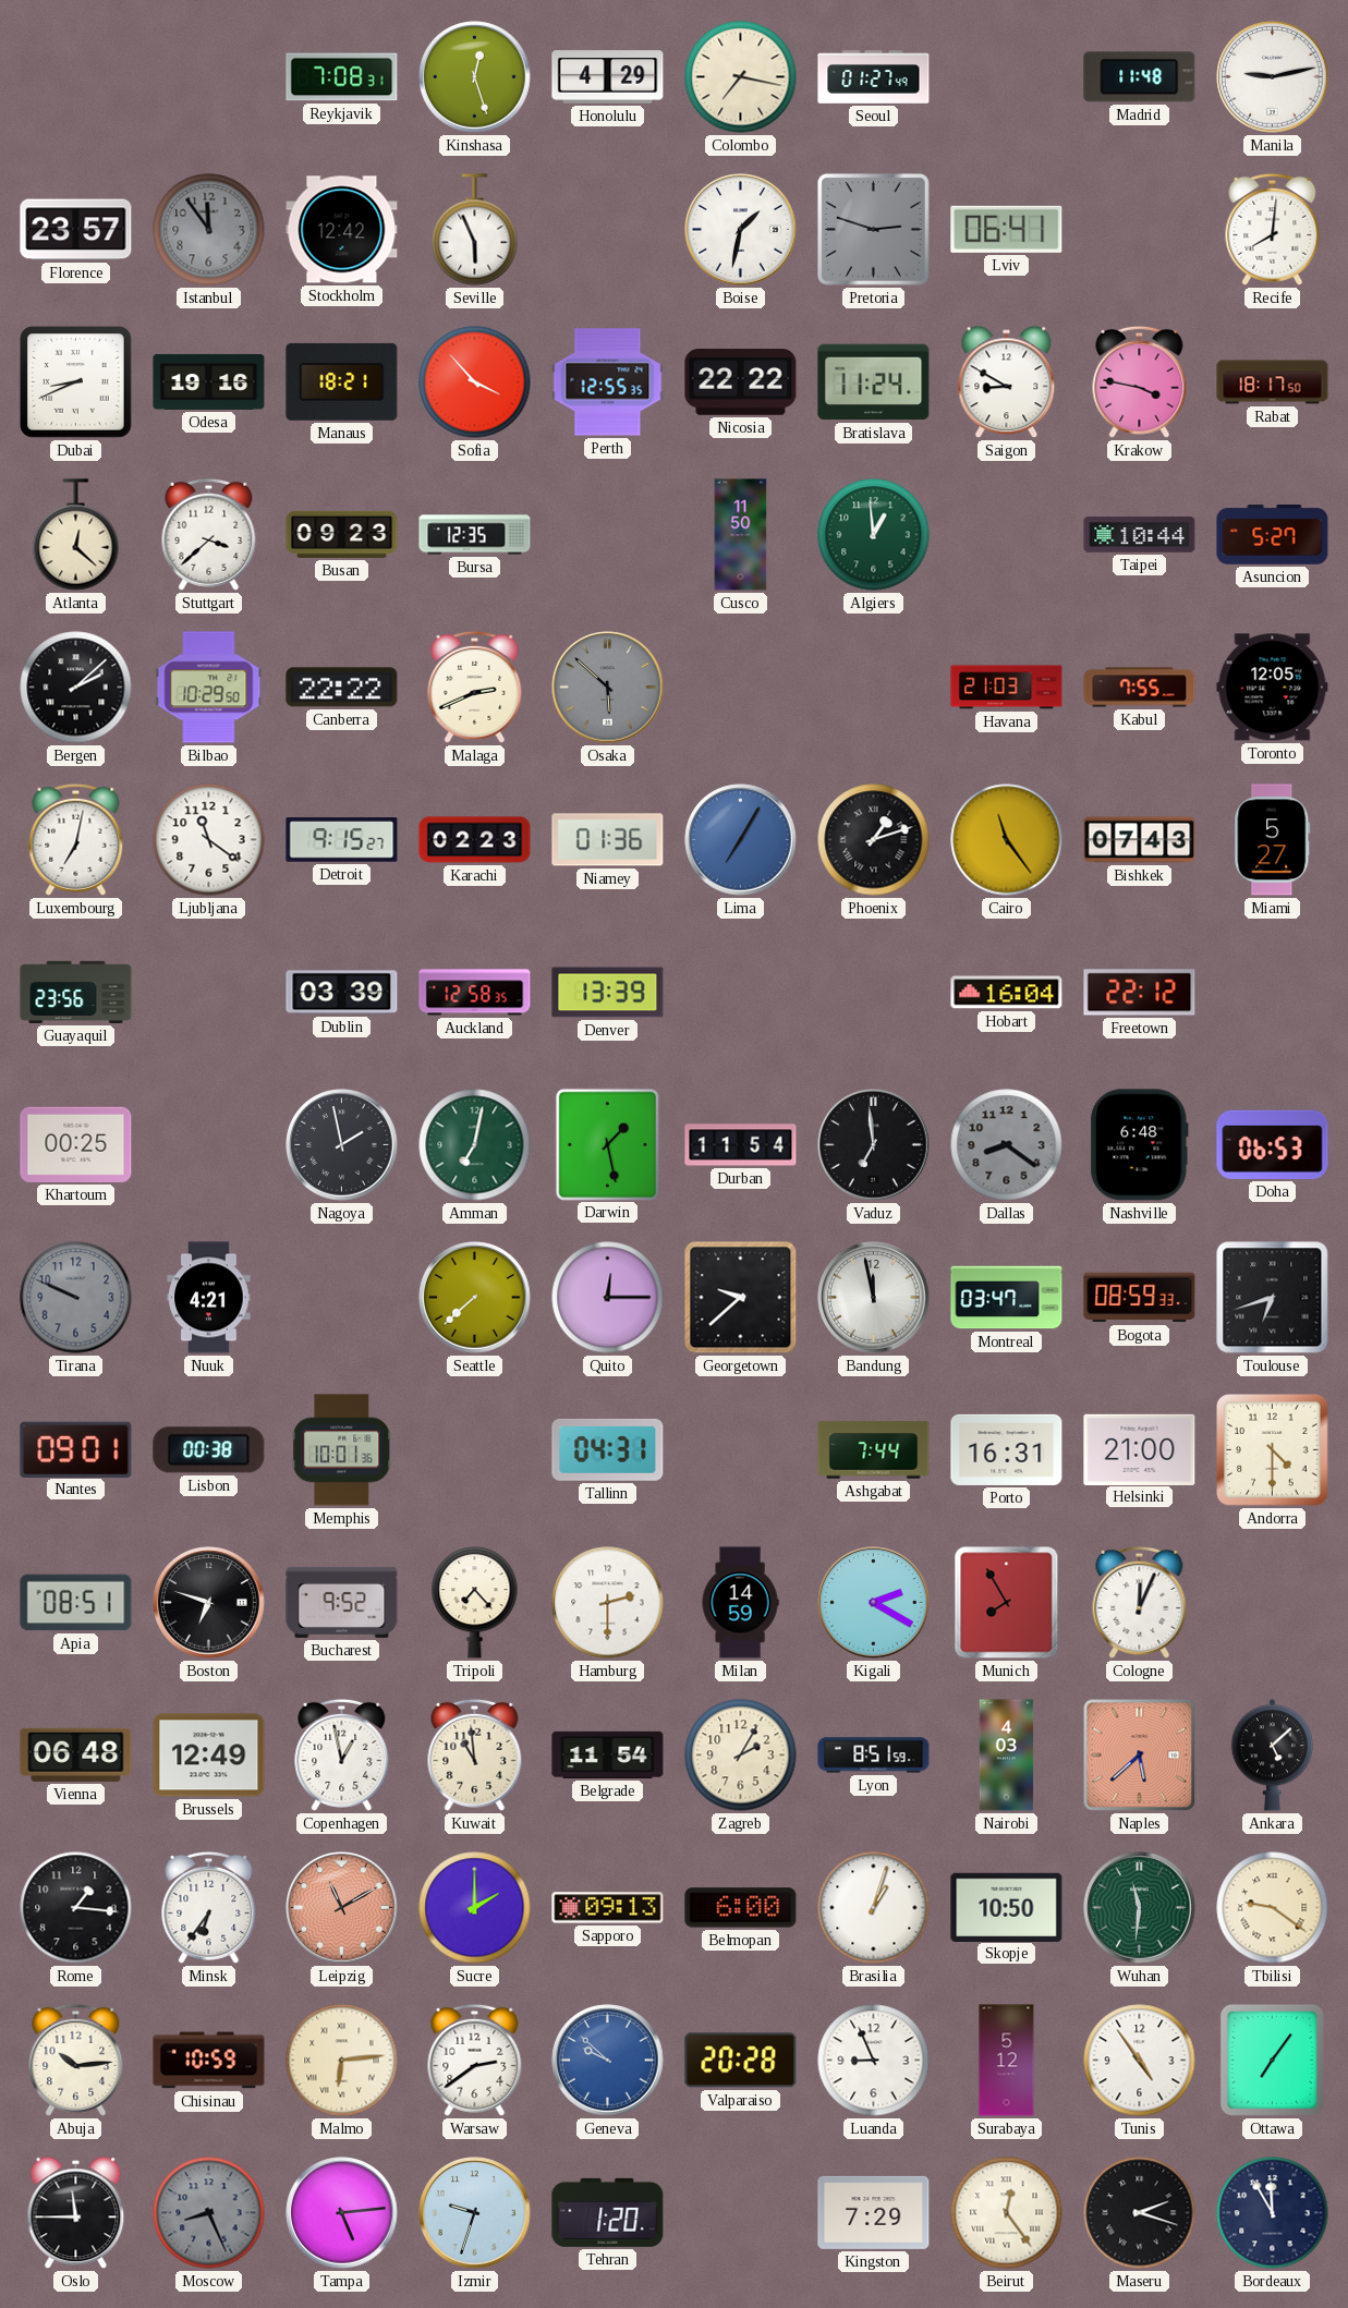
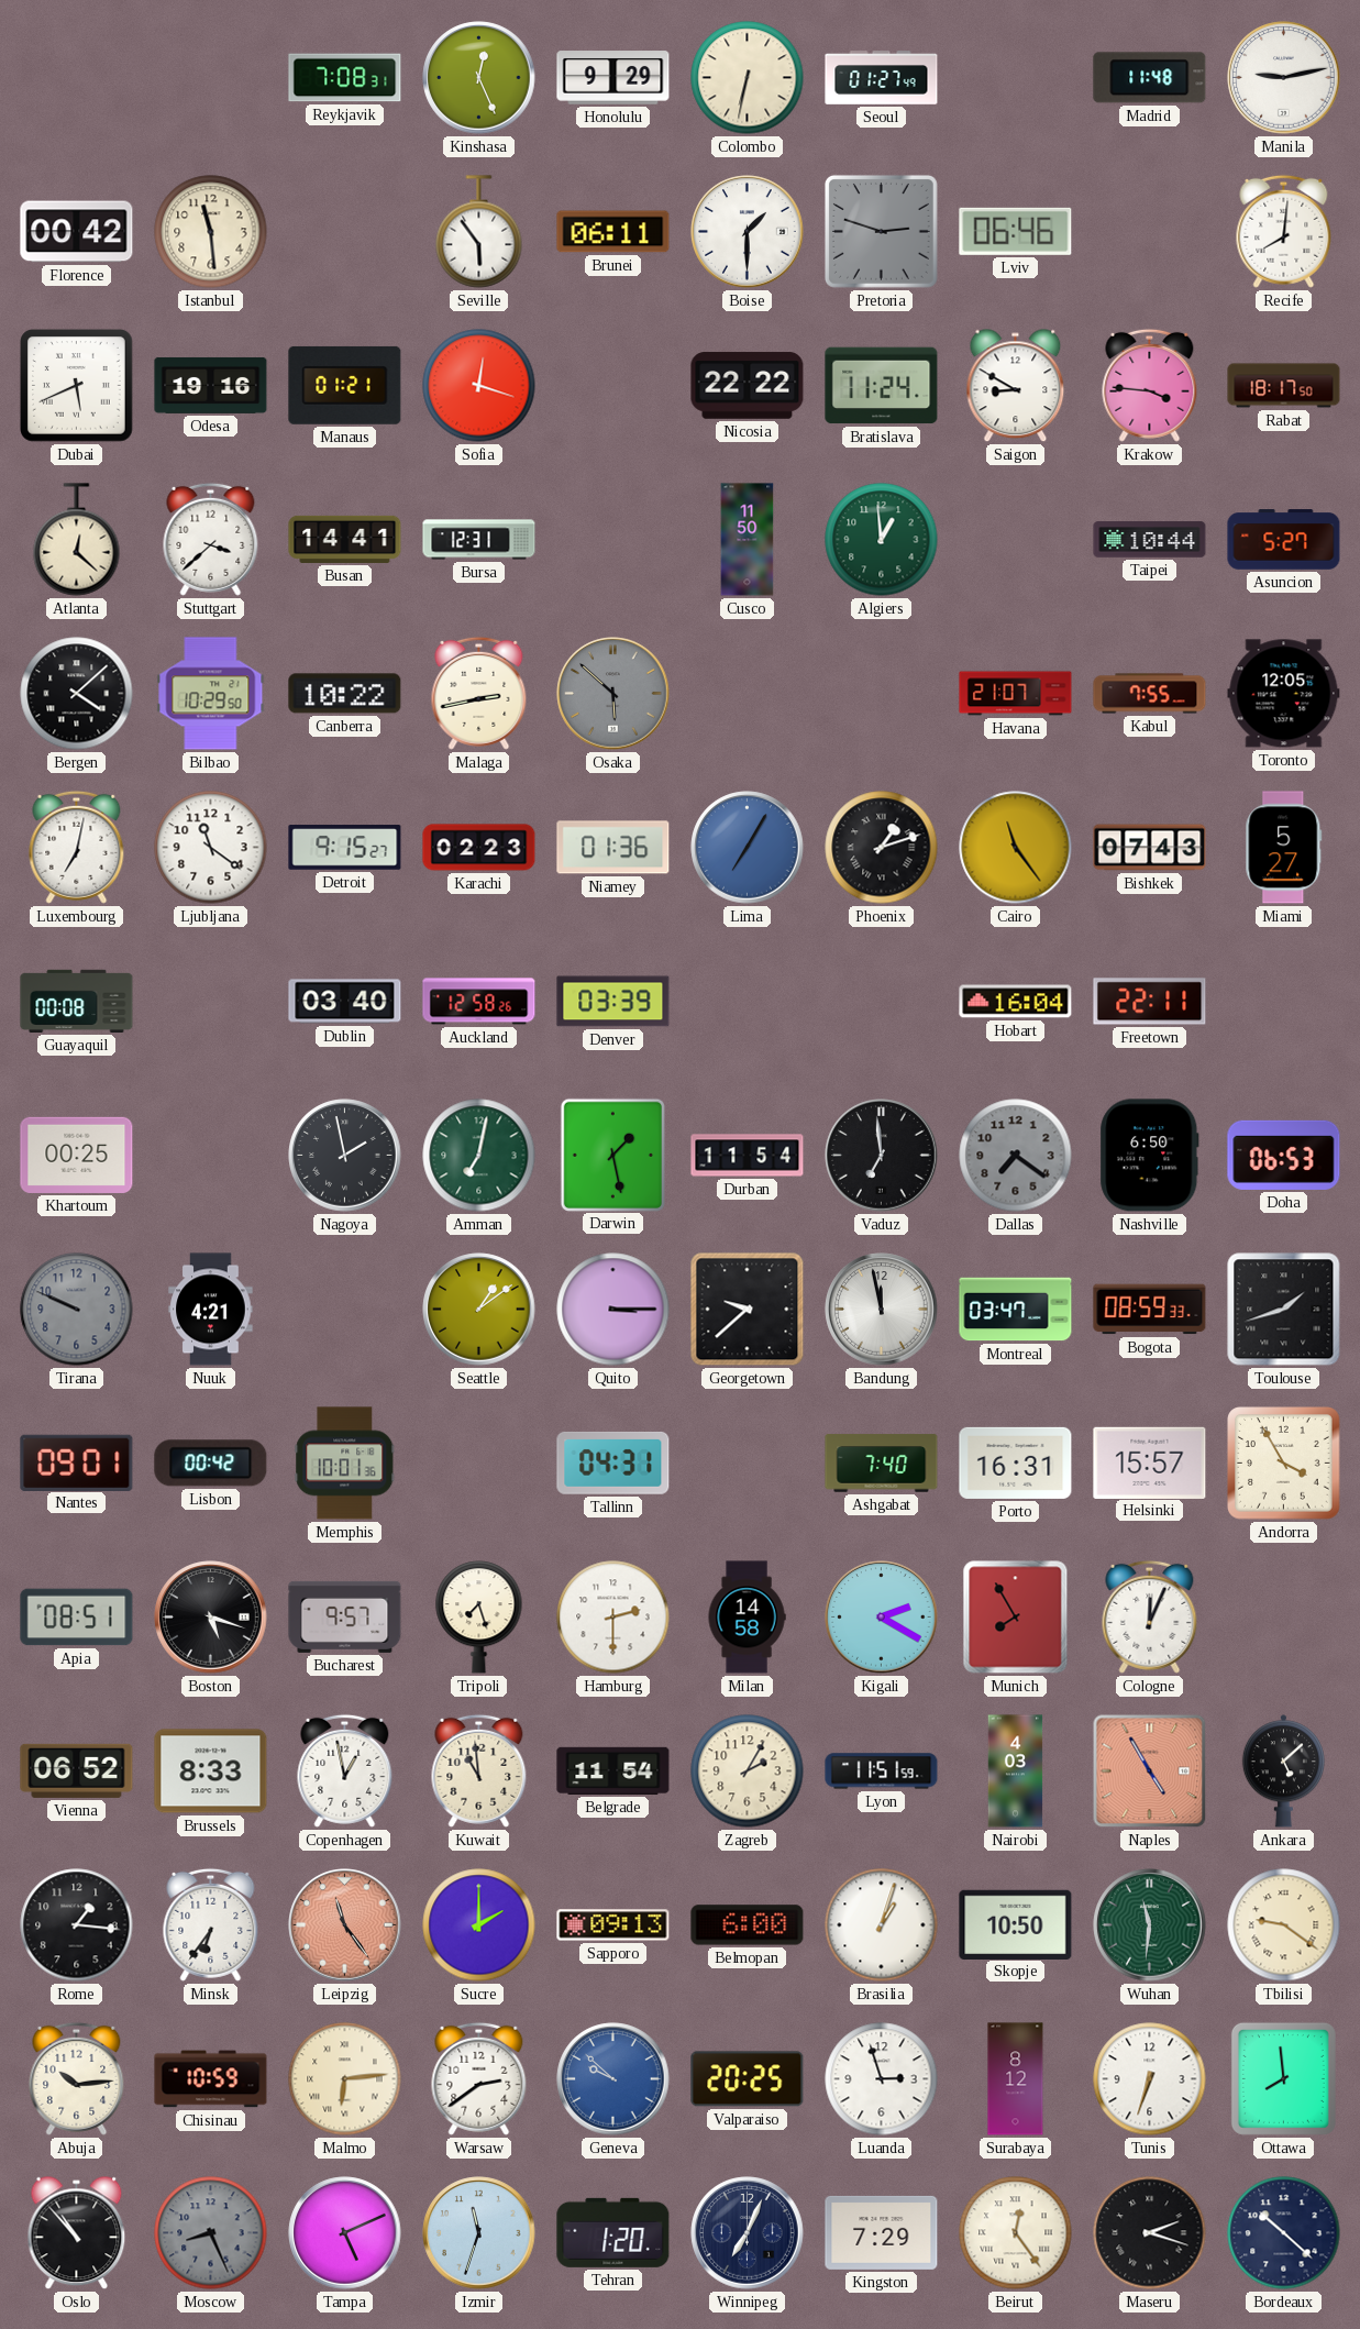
Kinshasa: 12:27 -> 12:26
Honolulu: 4:29 -> 9:29
Colombo: 7:17 -> 6:32
Florence: 23:57 -> 00:42
Istanbul: 11:54 -> 11:29
Istanbul dial: grey -> cream
Stockholm: 12:42 -> none
Seville: 5:56 -> 5:54
Brunei: none -> 06:11
Boise: 1:32 -> 1:30
Lviv: 06:41 -> 06:46
Dubai: 8:41 -> 5:41
Manaus: 18:21 -> 01:21
Sofia: 3:53 -> 12:18
Perth: 12:55 -> none
Krakow: 3:47 -> 3:46
Busan: 09:23 -> 14:41
Bursa: 12:35 -> 12:31
Bergen: 2:08 -> 4:08
Canberra: 22:22 -> 10:22
Malaga: 2:41 -> 2:43
Havana: 21:03 -> 21:07
Guayaquil: 23:56 -> 00:08
Dublin: 03:39 -> 03:40
Auckland: 12:58:35 -> 12:58:26
Denver: 13:39 -> 03:39
Freetown: 22:12 -> 22:11
Dallas: 8:21 -> 7:21
Nashville: 6:48 -> 6:50
Seattle: 7:38 -> 1:09
Quito: 12:15 -> 3:15
Toulouse: 6:42 -> 1:42
Lisbon: 00:38 -> 00:42
Ashgabat: 7:44 -> 7:40
Helsinki: 21:00 -> 15:57
Andorra: 4:30 -> 3:55
Boston: 6:48 -> 5:18
Bucharest: 9:52 -> 9:57
Tripoli: 7:23 -> 7:27
Milan: 14:59 -> 14:58
Vienna: 06:48 -> 06:52
Brussels: 12:49 -> 8:33
Lyon: 8:51 -> 11:51
Naples: 5:38 -> 4:55
Leipzig: 11:10 -> 11:24
Valparaiso: 20:28 -> 20:25
Luanda: 8:56 -> 2:57
Surabaya: 5:12 -> 8:12
Tunis: 4:54 -> 6:33
Ottawa: 7:06 -> 7:59
Oslo: 11:45 -> 10:53
Tampa: 5:14 -> 5:11
Izmir: 9:33 -> 11:33
Winnipeg: none -> 7:04
Bordeaux: 11:55 -> 10:22
